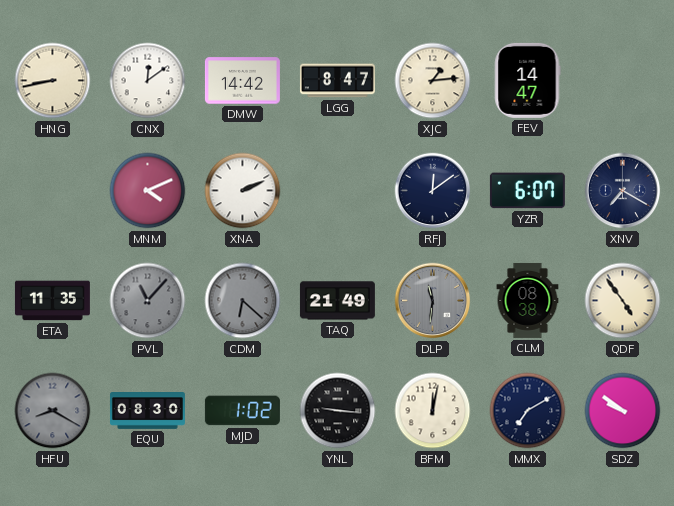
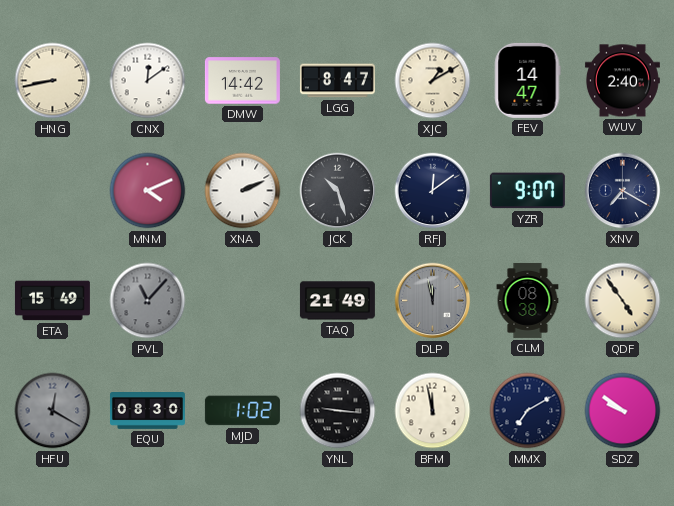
XJC: 1:14 -> 1:10
WUV: none -> 2:40
JCK: none -> 10:27
YZR: 6:07 -> 9:07
ETA: 11:35 -> 15:49
CDM: 6:22 -> none
DLP: 11:31 -> 11:58
HFU: 8:20 -> 12:20
BFM: 12:02 -> 11:58
